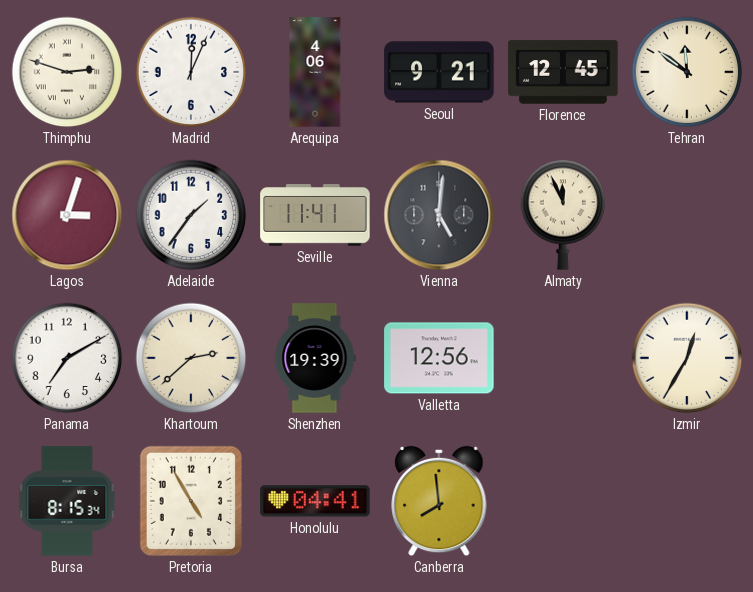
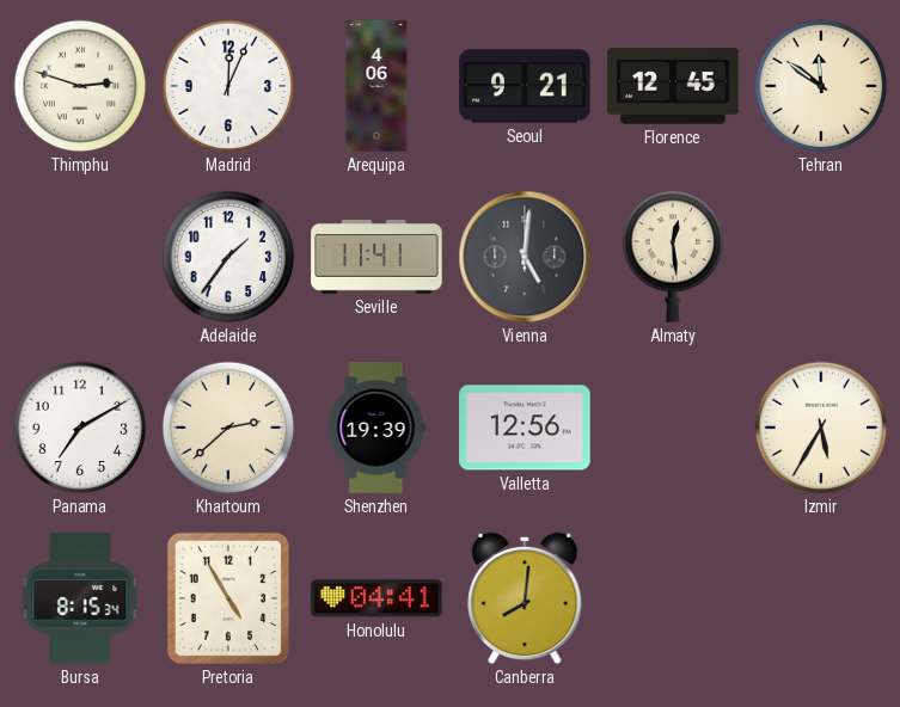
Lagos: 3:03 -> none
Almaty: 11:56 -> 12:29
Izmir: 12:35 -> 5:35
Canberra: 7:59 -> 8:01
